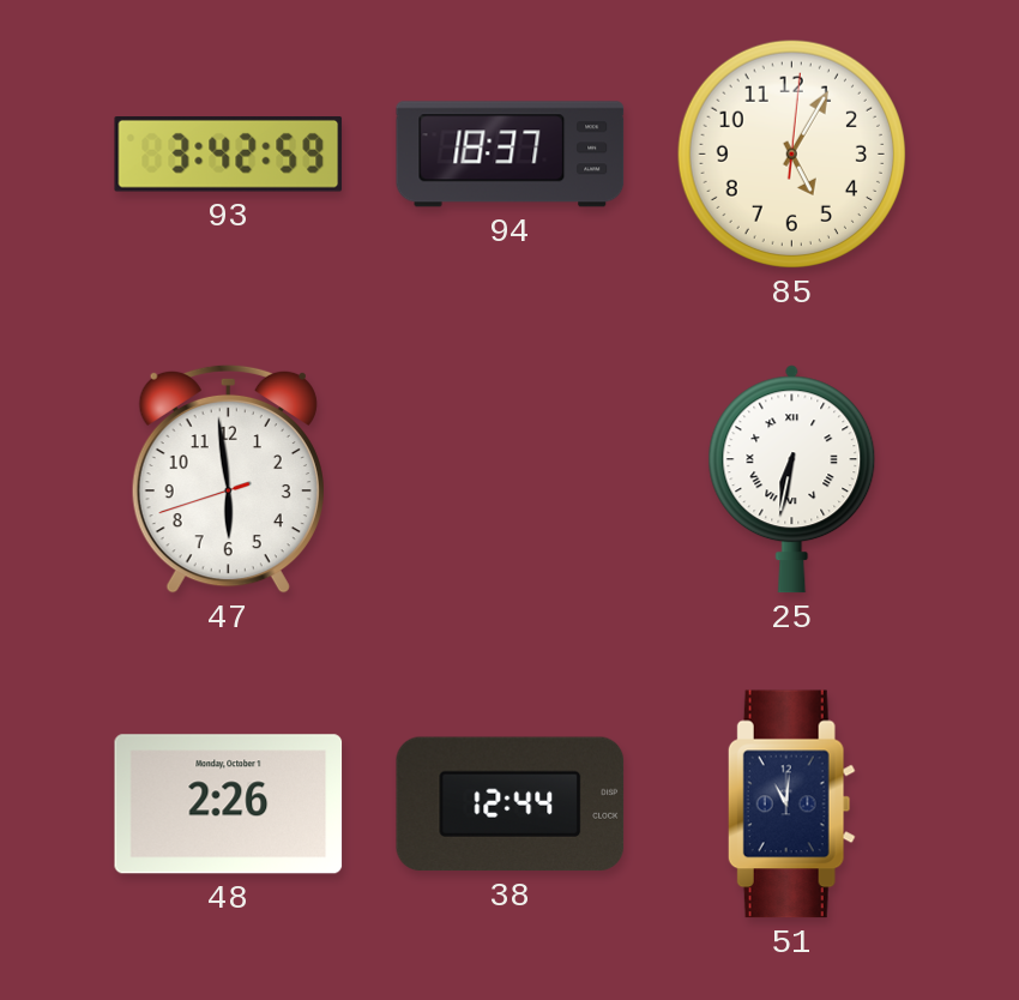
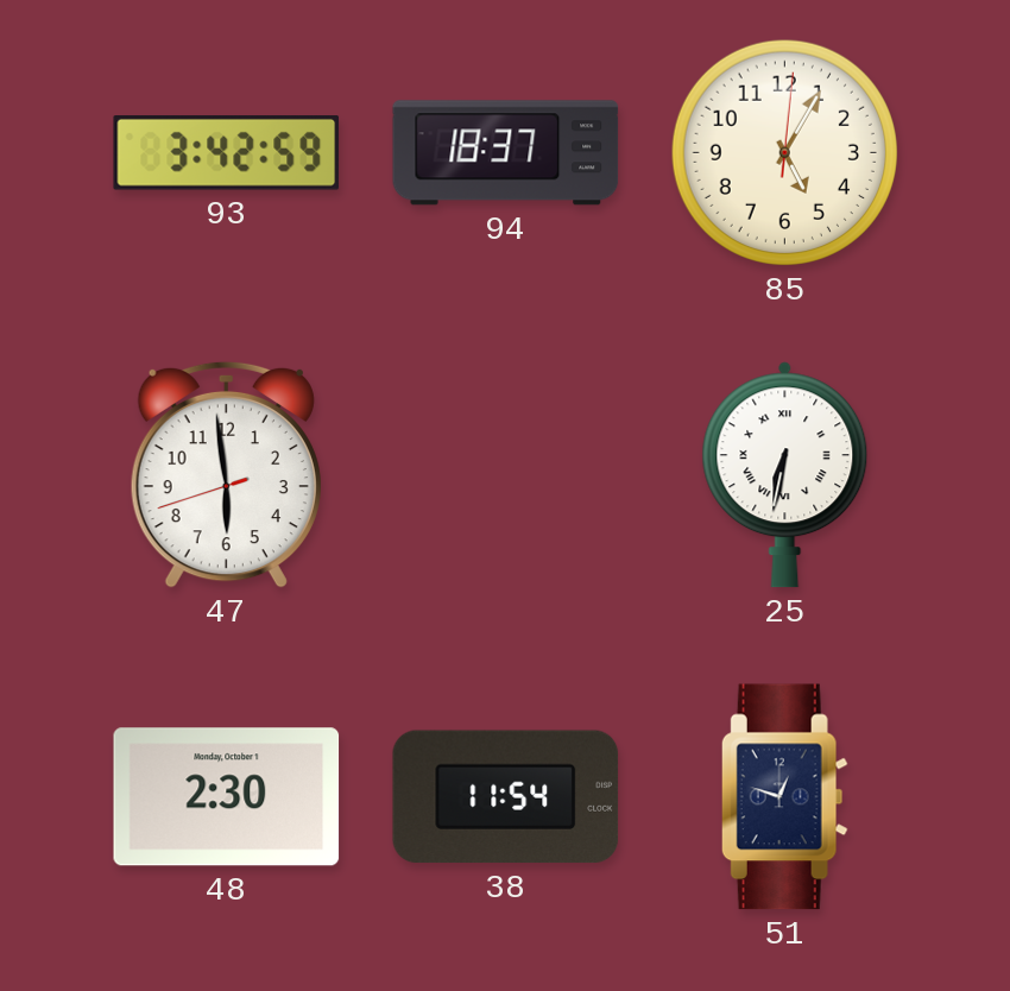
48: 2:26 -> 2:30
38: 12:44 -> 11:54
51: 11:01 -> 12:48
